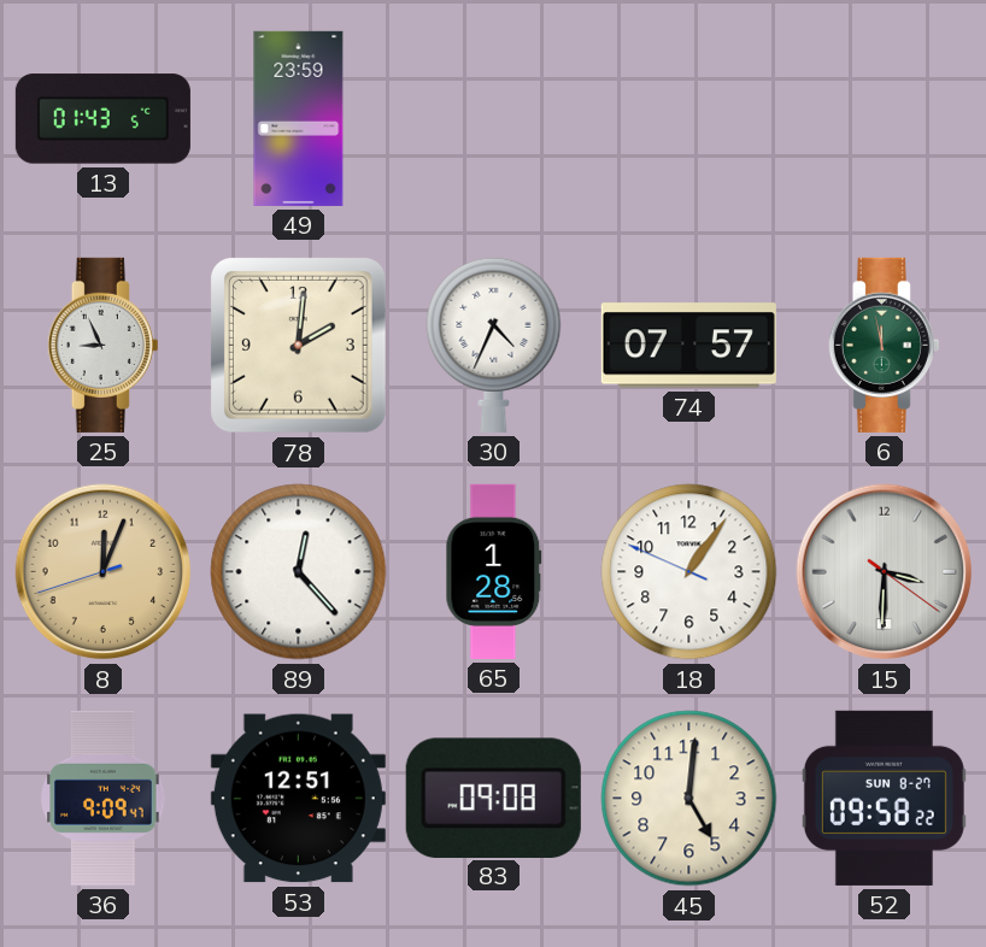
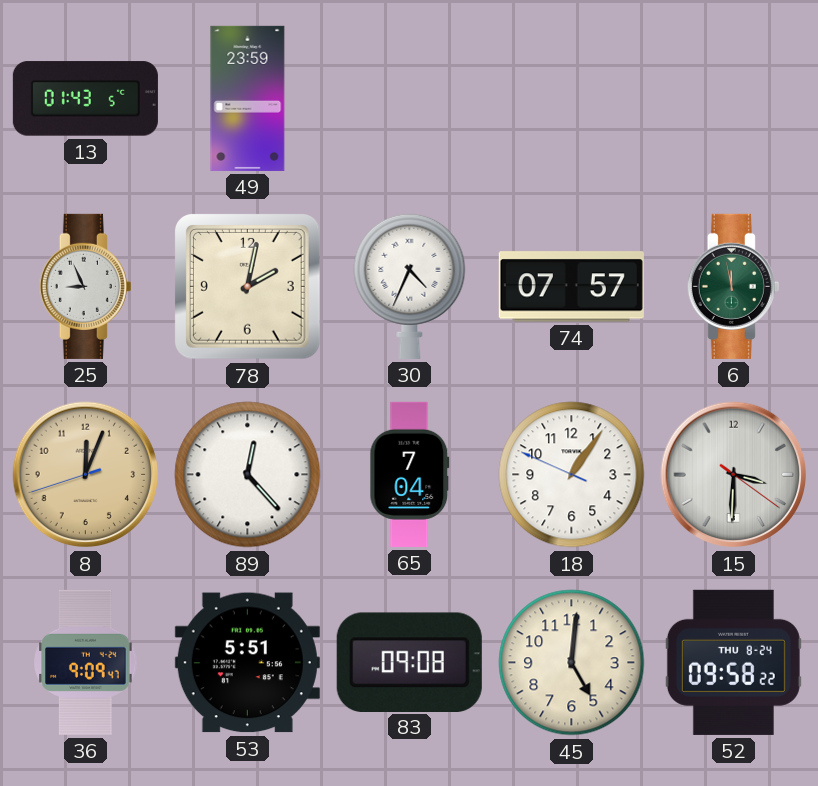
78: 2:01 -> 2:02
65: 1:28 -> 7:04
53: 12:51 -> 5:51
52 date: SUN 8-27 -> THU 8-24
